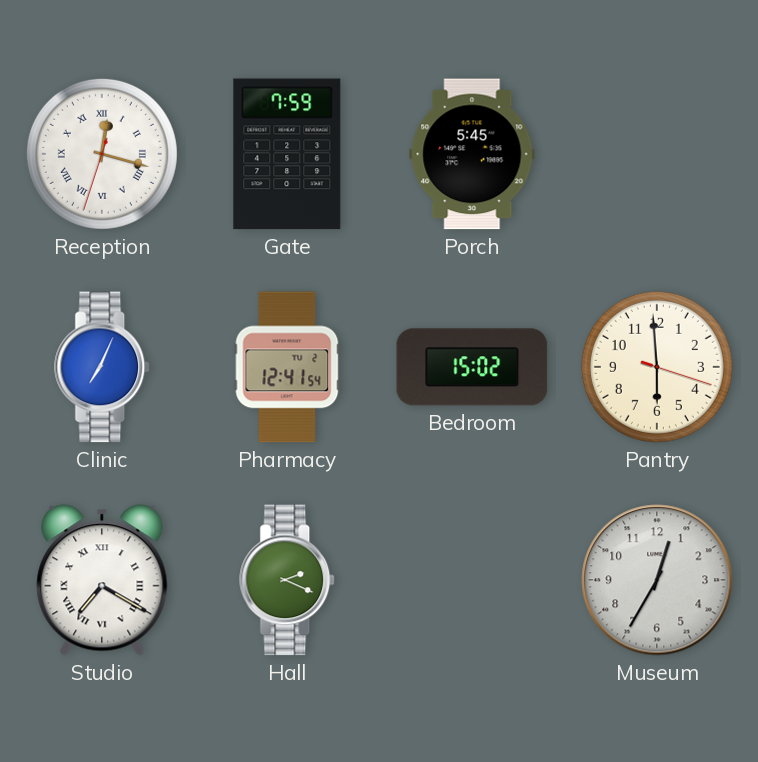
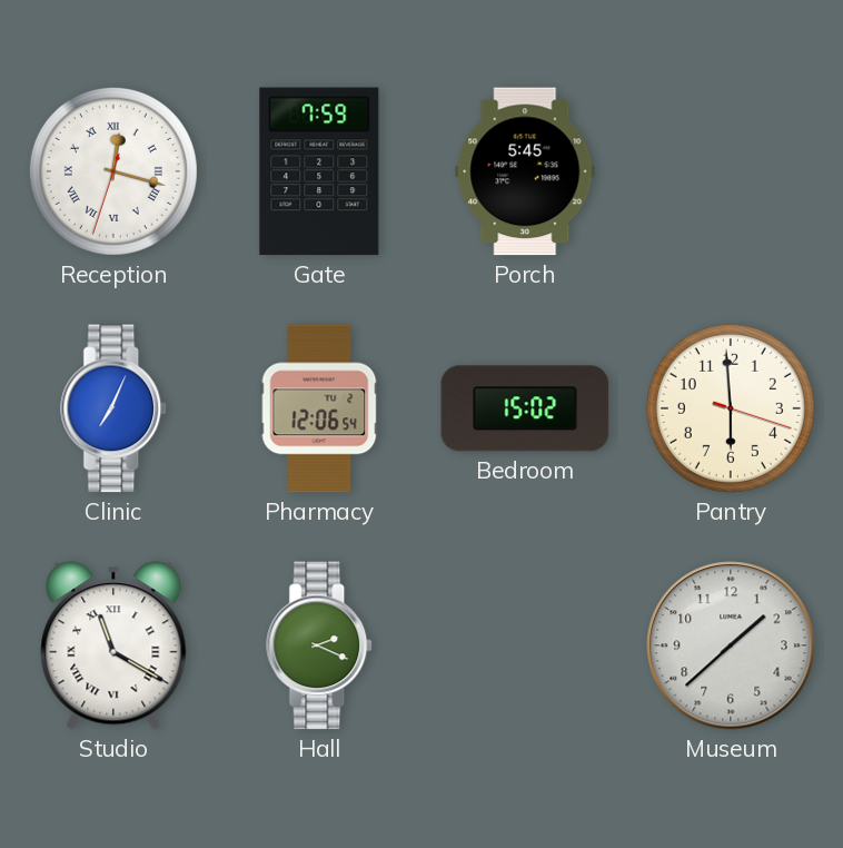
Pharmacy: 12:41 -> 12:06
Studio: 7:20 -> 11:20
Museum: 12:35 -> 1:38
